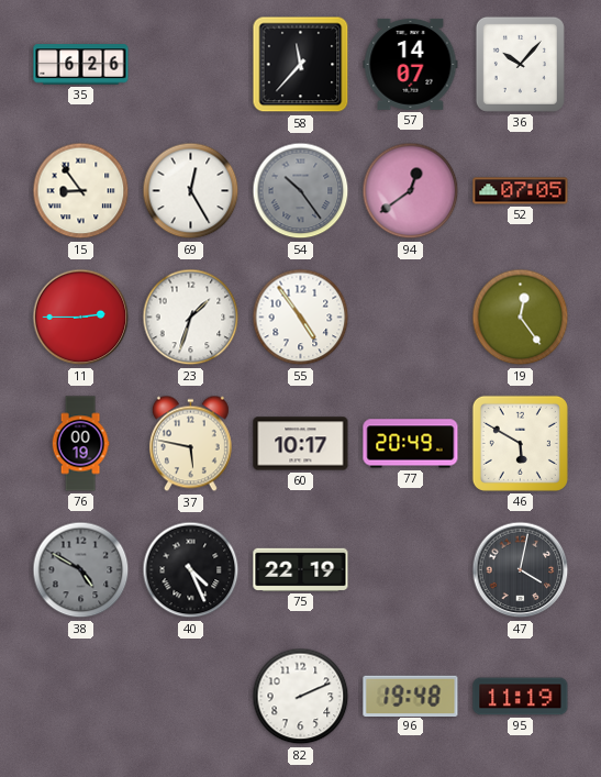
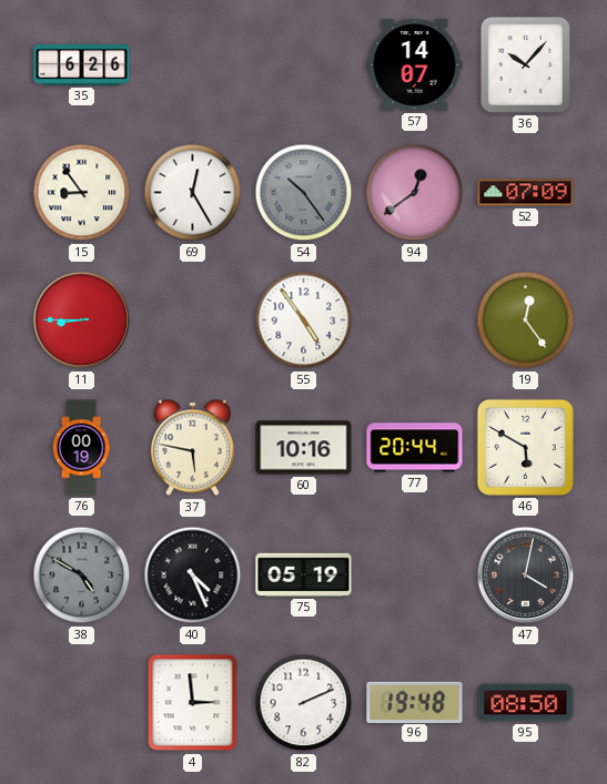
58: 11:37 -> none
52: 07:05 -> 07:09
11: 2:45 -> 8:45
23: 1:33 -> none
60: 10:17 -> 10:16
77: 20:49 -> 20:44
75: 22:19 -> 05:19
4: none -> 2:59
95: 11:19 -> 08:50
